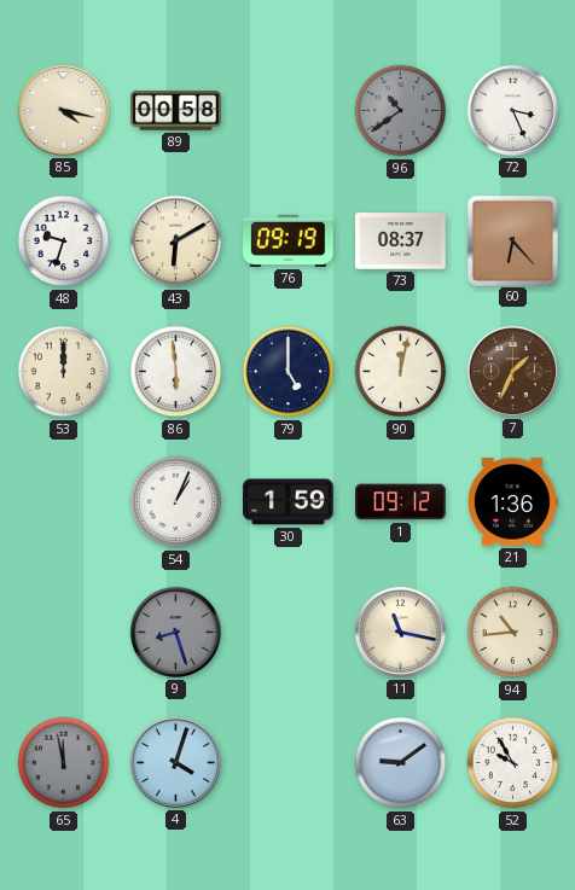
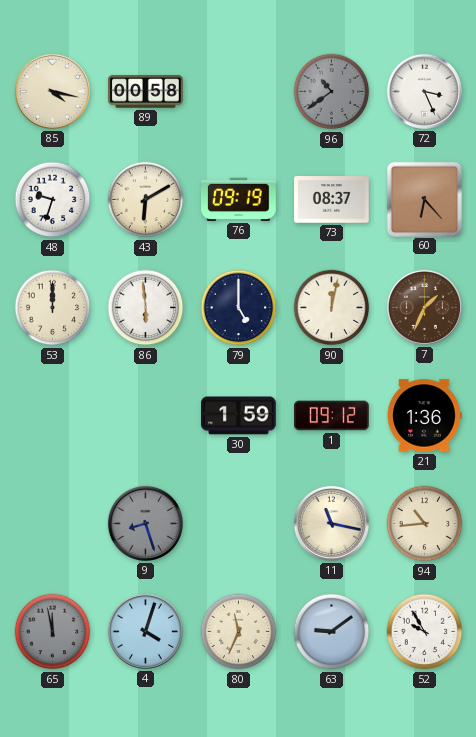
54: 1:04 -> none
80: none -> 11:34
